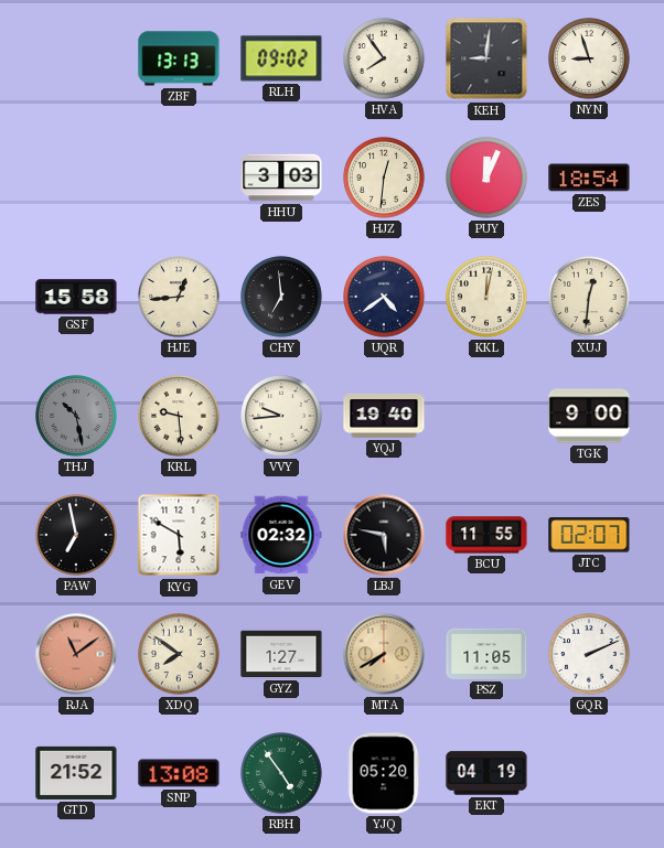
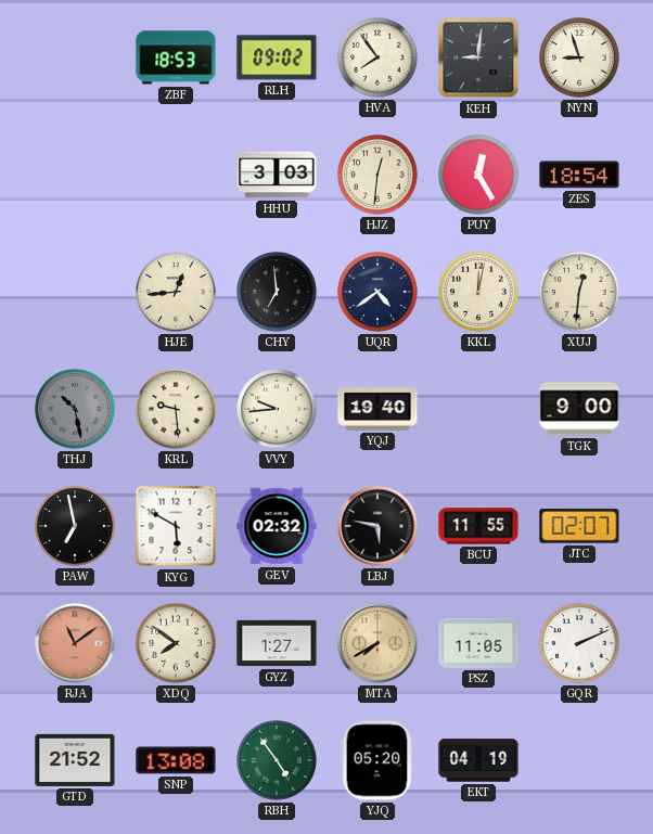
ZBF: 13:13 -> 18:53
PUY: 12:04 -> 12:25
GSF: 15:58 -> none
